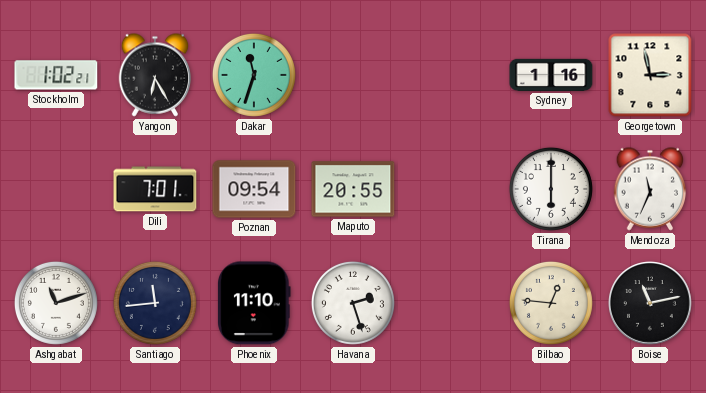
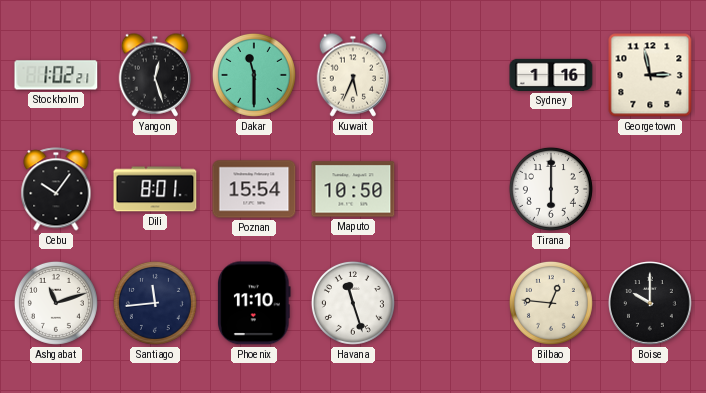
Yangon: 6:25 -> 12:27
Dakar: 11:33 -> 11:30
Kuwait: none -> 5:34
Cebu: none -> 10:06
Dili: 7:01 -> 8:01
Poznan: 09:54 -> 15:54
Maputo: 20:55 -> 10:50
Mendoza: 11:34 -> none
Havana: 2:27 -> 11:27
Boise: 11:13 -> 10:00
